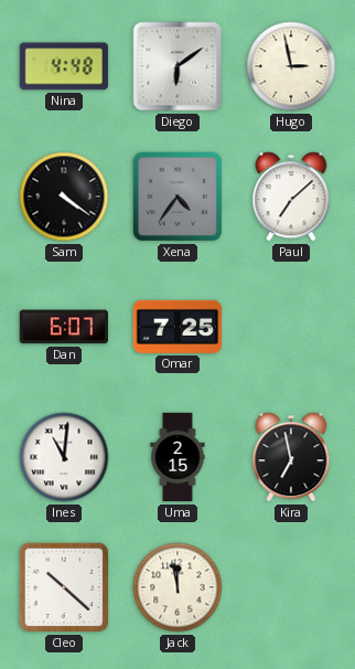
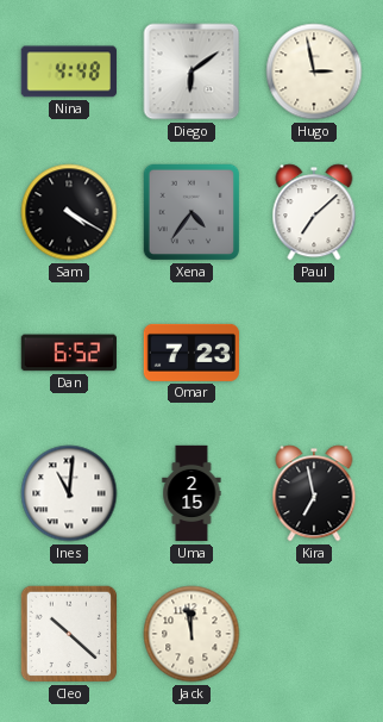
Sam: 4:21 -> 4:20
Dan: 6:07 -> 6:52
Omar: 7:25 -> 7:23
